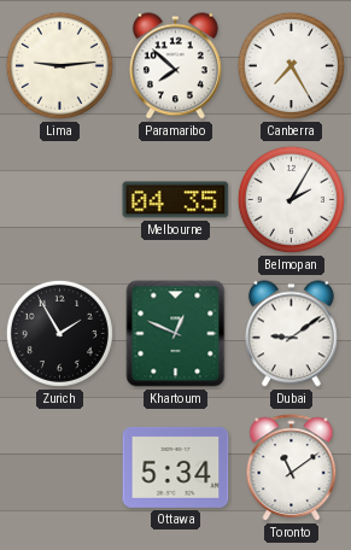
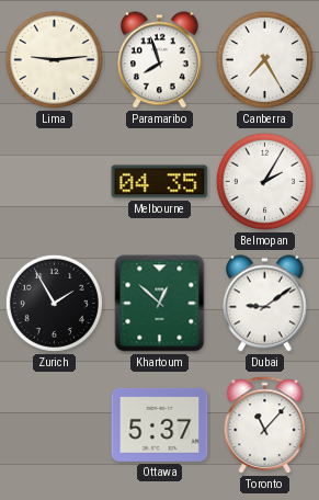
Paramaribo: 7:52 -> 7:57
Khartoum: 12:49 -> 12:52
Ottawa: 5:34 -> 5:37
Toronto: 11:09 -> 11:07
